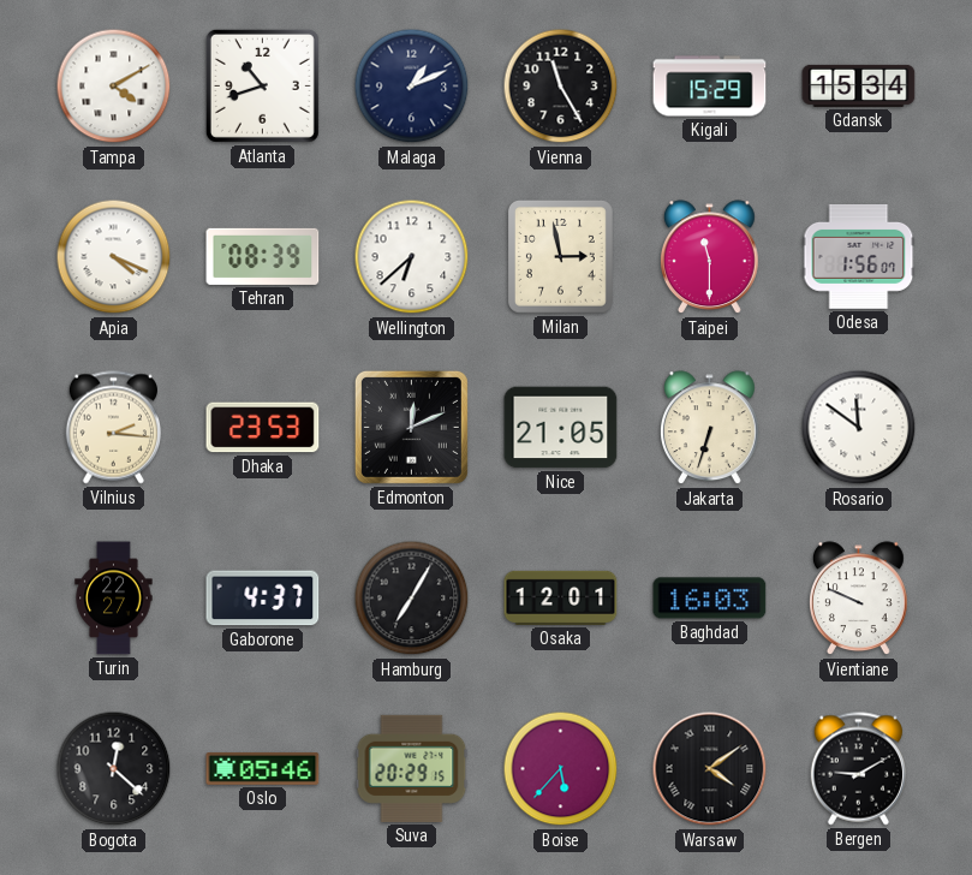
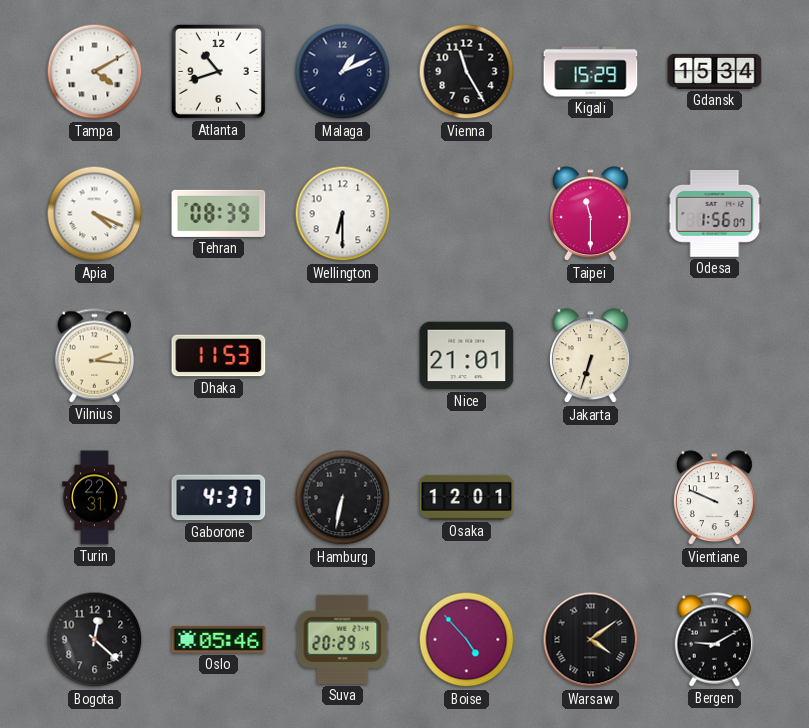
Wellington: 6:38 -> 6:30
Milan: 2:58 -> none
Dhaka: 23:53 -> 11:53
Edmonton: 12:11 -> none
Nice: 21:05 -> 21:01
Rosario: 11:51 -> none
Turin: 22:27 -> 22:31
Hamburg: 7:05 -> 6:32
Baghdad: 16:03 -> none
Boise: 5:37 -> 4:53
